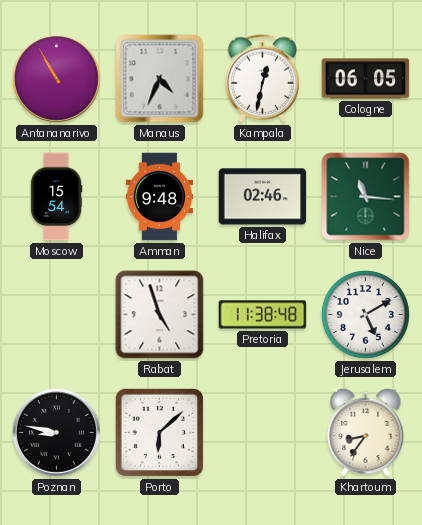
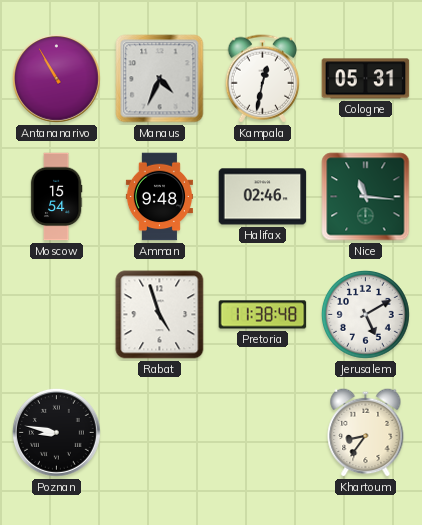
Cologne: 06:05 -> 05:31
Porto: 6:08 -> none
